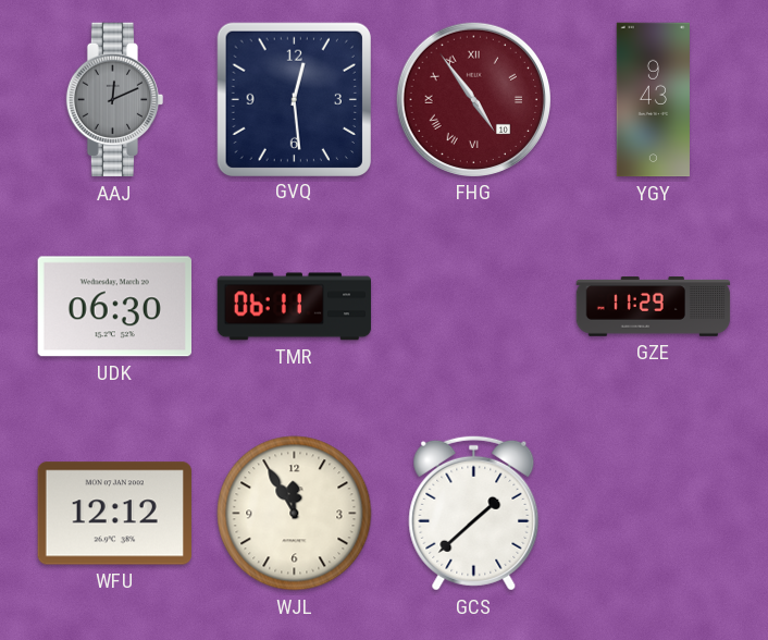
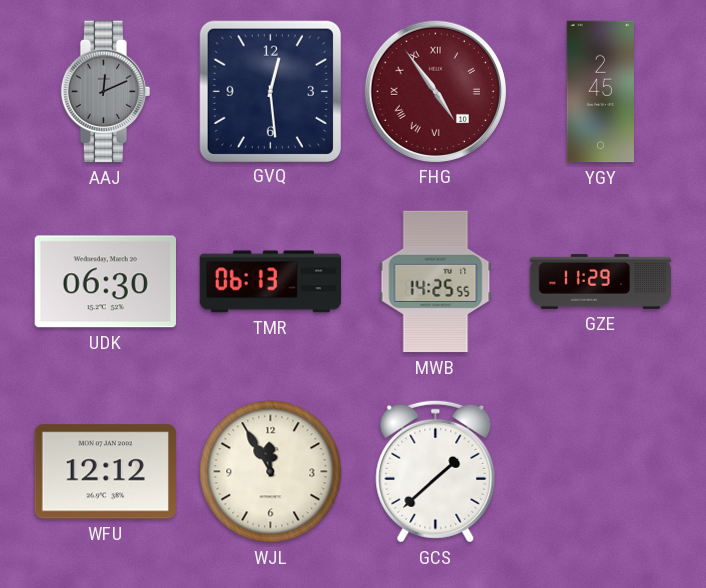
YGY: 9:43 -> 2:45
TMR: 06:11 -> 06:13
MWB: none -> 14:25
